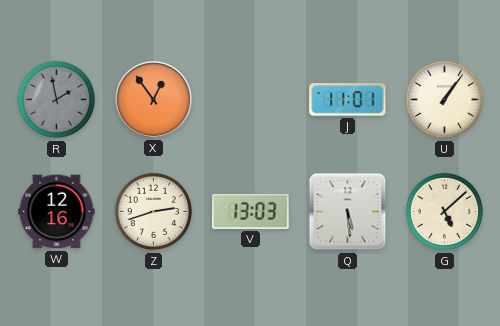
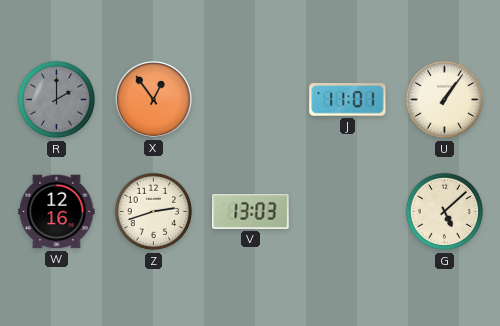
R: 1:58 -> 2:00
Q: 5:29 -> none
